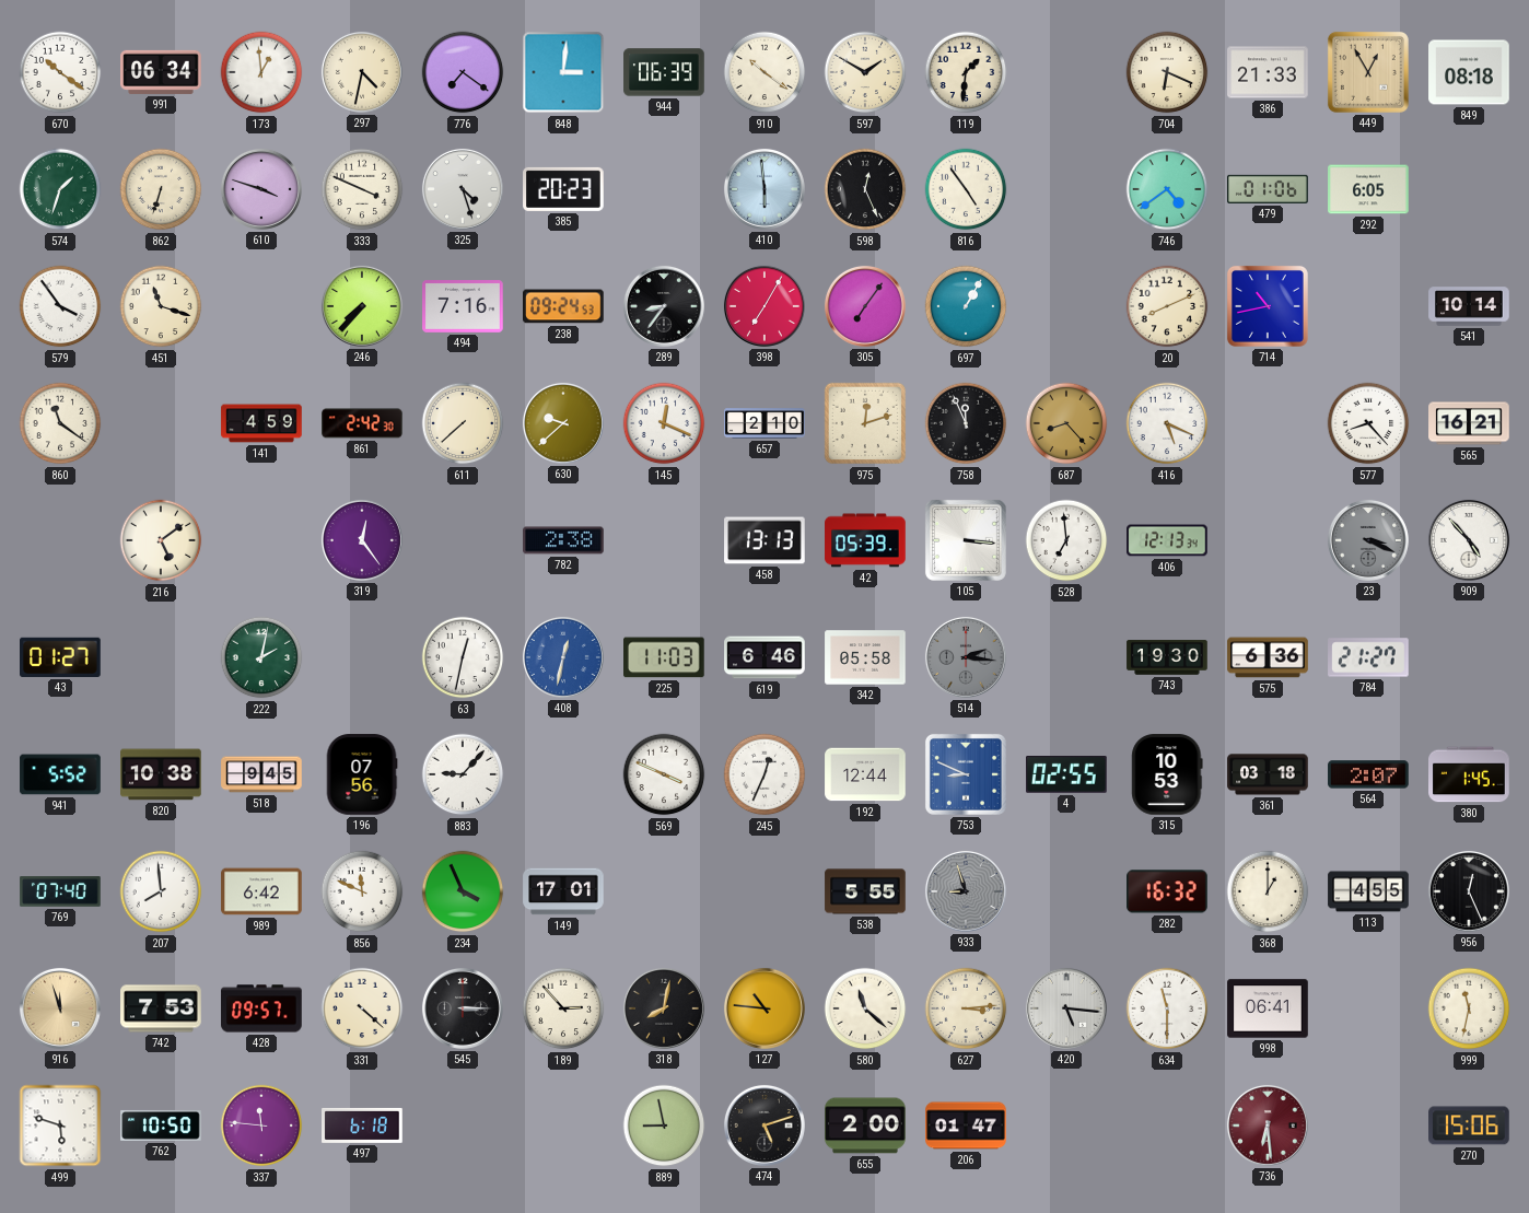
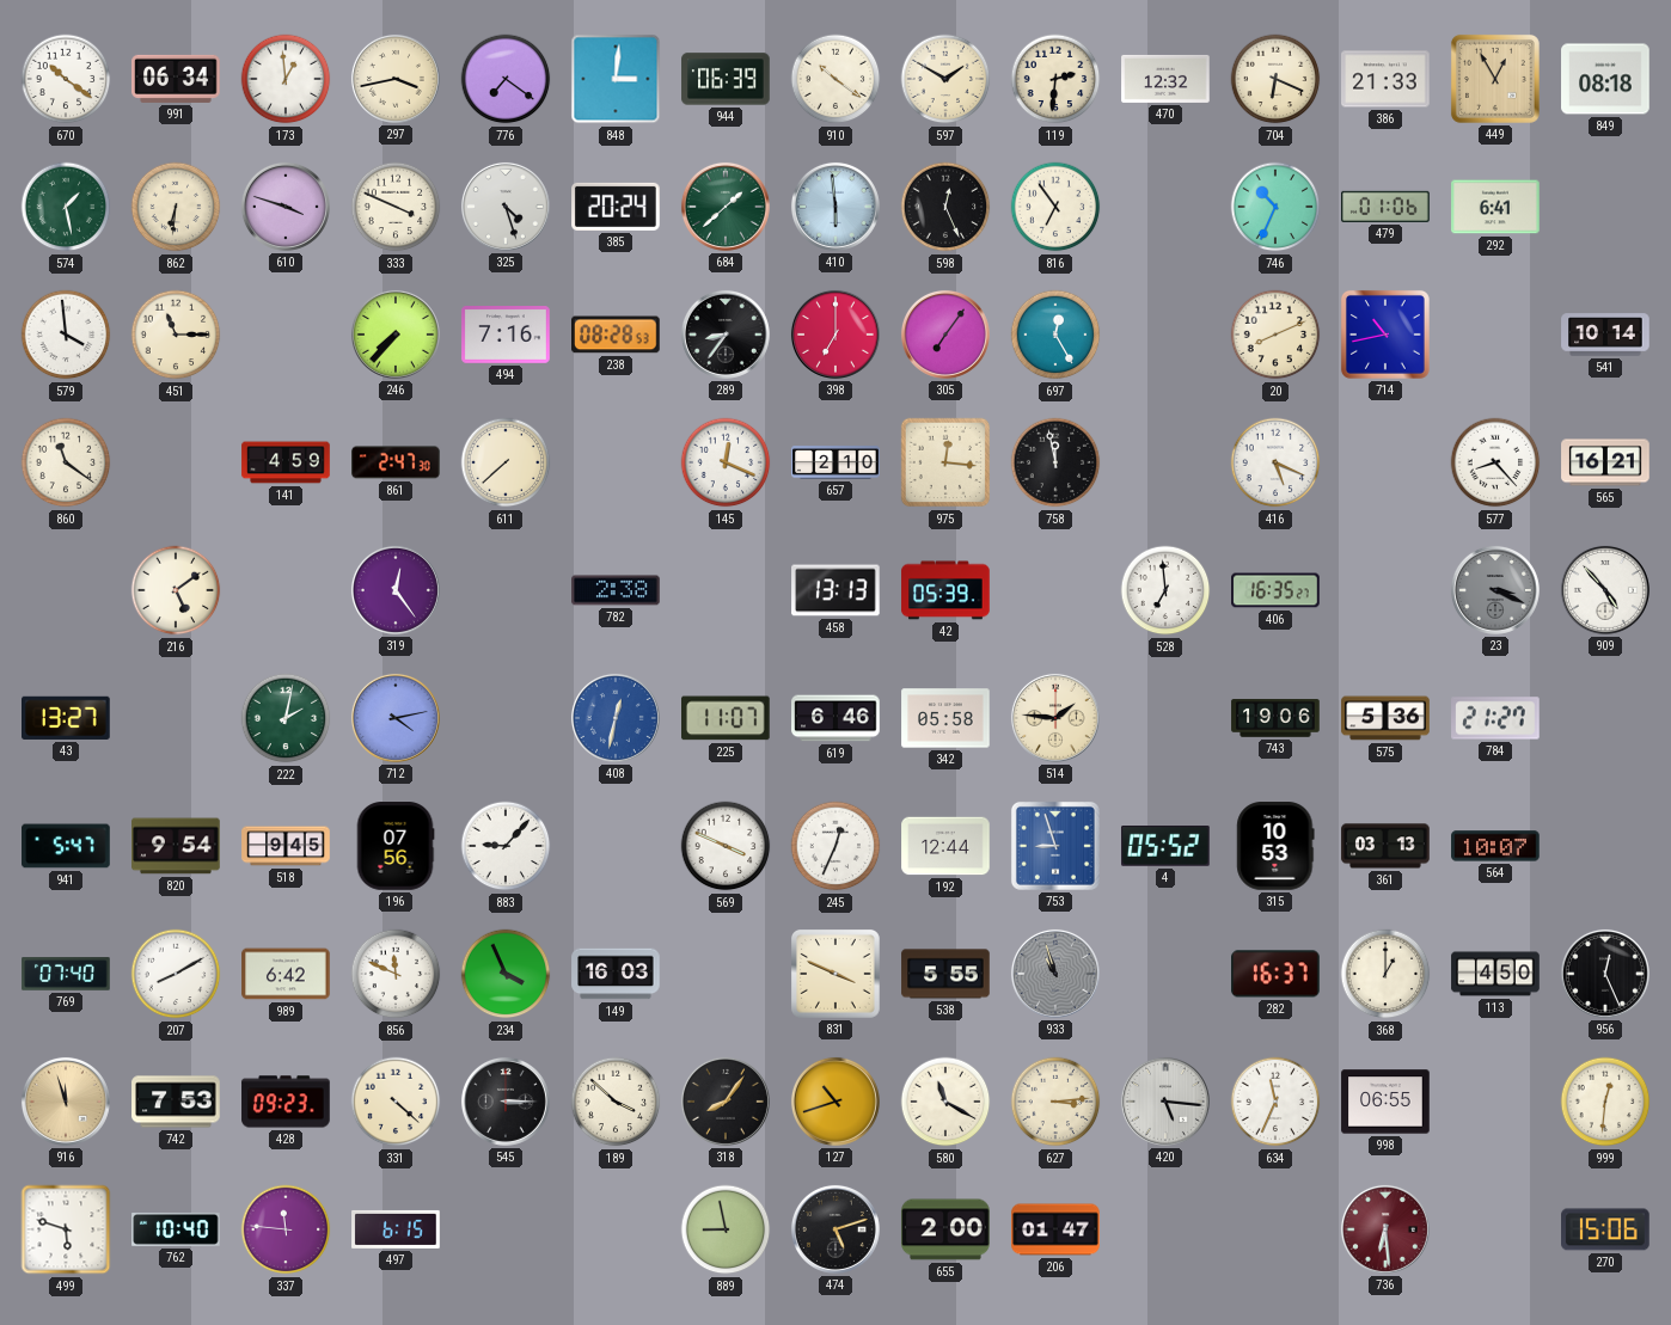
297: 4:32 -> 3:43
119: 1:31 -> 2:31
470: none -> 12:32
574: 1:33 -> 1:28
862: 6:33 -> 6:31
385: 20:23 -> 20:24
684: none -> 1:38
816: 4:54 -> 6:54
746: 4:39 -> 10:34
292: 6:05 -> 6:41
579: 3:54 -> 3:59
451: 11:18 -> 11:15
238: 09:24 -> 08:28
398: 7:05 -> 7:00
697: 1:05 -> 12:25
861: 2:42 -> 2:47
630: 9:38 -> none
975: 12:12 -> 12:16
758: 11:56 -> 11:58
687: 8:23 -> none
105: 3:16 -> none
406: 12:13 -> 16:35
43: 01:27 -> 13:27
712: none -> 4:13
63: 12:32 -> none
225: 11:03 -> 11:07
514: 2:16 -> 1:46
514 dial: grey -> cream
743: 19:30 -> 19:06
575: 6:36 -> 5:36
941: 5:52 -> 5:47
820: 10:38 -> 9:54
753: 8:49 -> 8:57
4: 02:55 -> 05:52
361: 03:18 -> 03:13
564: 2:07 -> 10:07
380: 1:45 -> none
207: 7:59 -> 8:10
149: 17:01 -> 16:03
831: none -> 3:49
933: 8:57 -> 10:57
282: 16:32 -> 16:37
113: 4:55 -> 4:50
428: 09:57 -> 09:23
189: 2:53 -> 3:52
318: 8:02 -> 8:06
127: 10:46 -> 10:42
580: 11:22 -> 11:20
634: 11:30 -> 11:34
998: 06:41 -> 06:55
999: 11:32 -> 12:31
762: 10:50 -> 10:40
497: 6:18 -> 6:15
